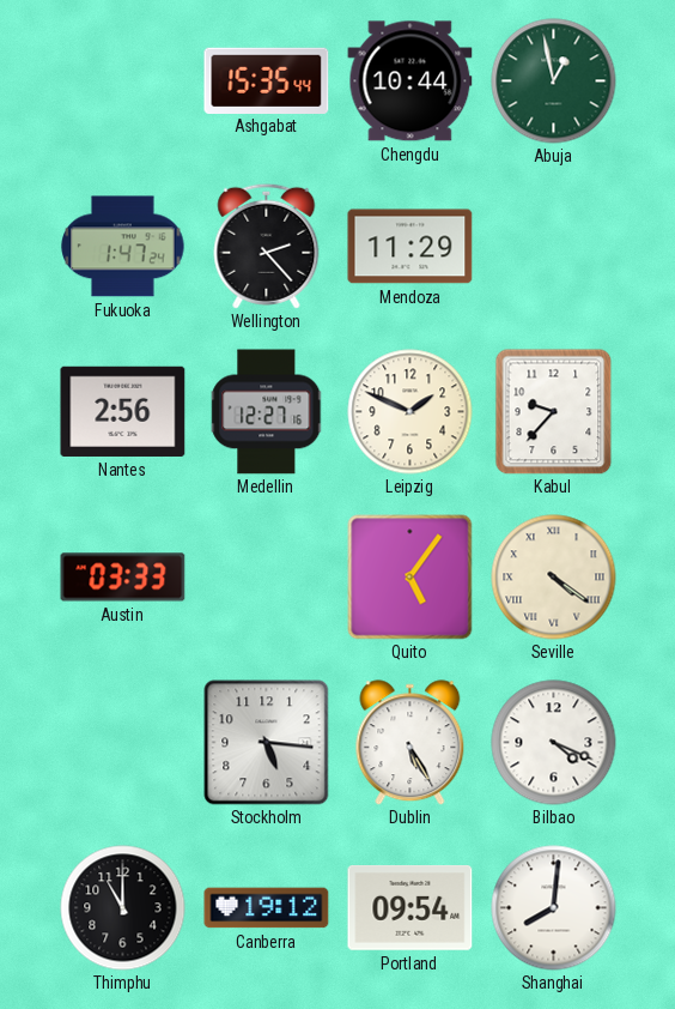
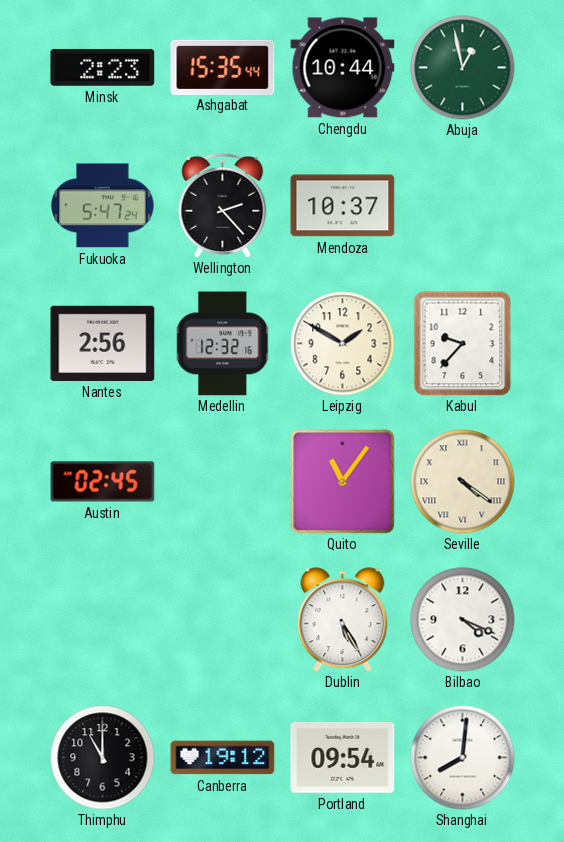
Minsk: none -> 2:23
Fukuoka: 1:47 -> 5:47
Mendoza: 11:29 -> 10:37
Medellin: 12:27 -> 12:32
Leipzig: 1:49 -> 1:50
Austin: 03:33 -> 02:45
Quito: 5:06 -> 11:06
Stockholm: 5:16 -> none
